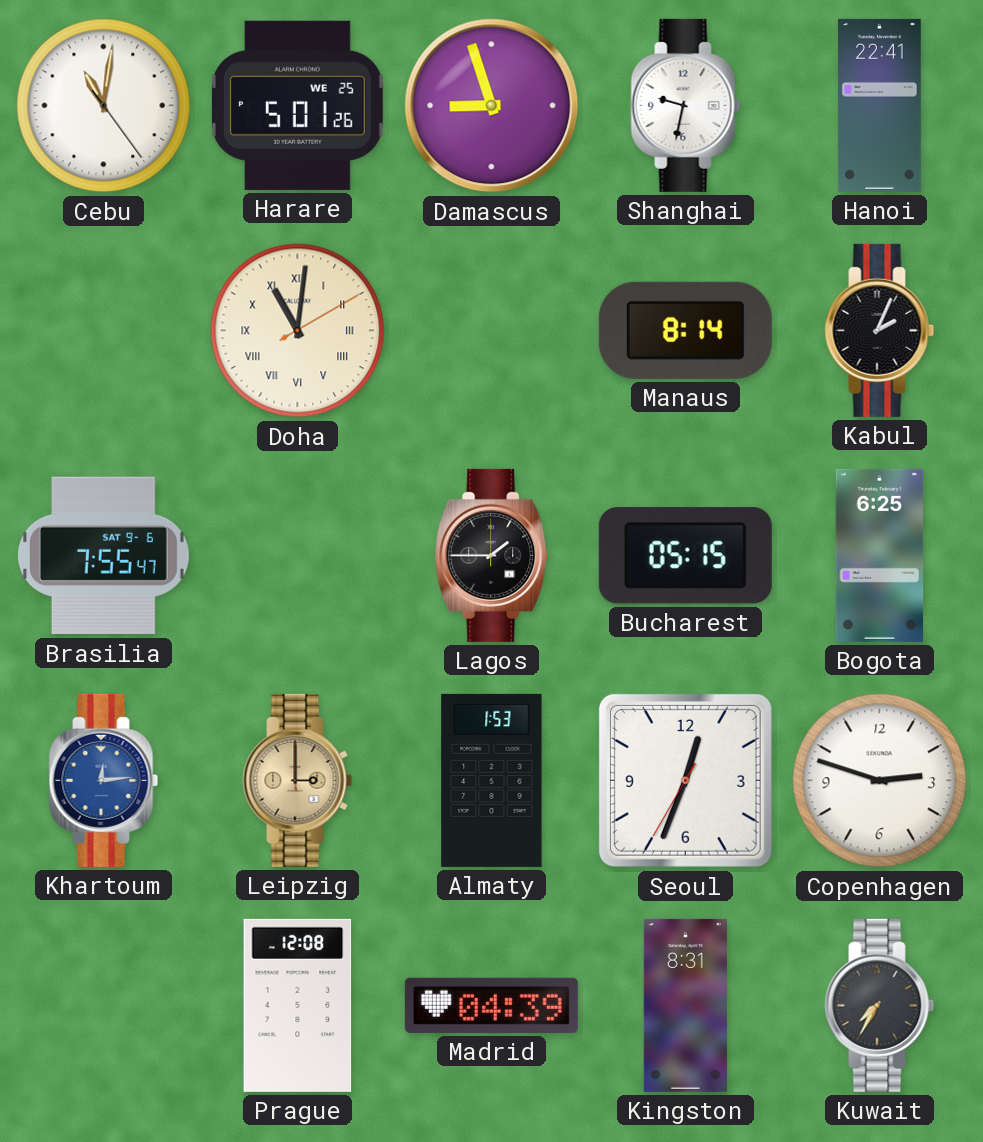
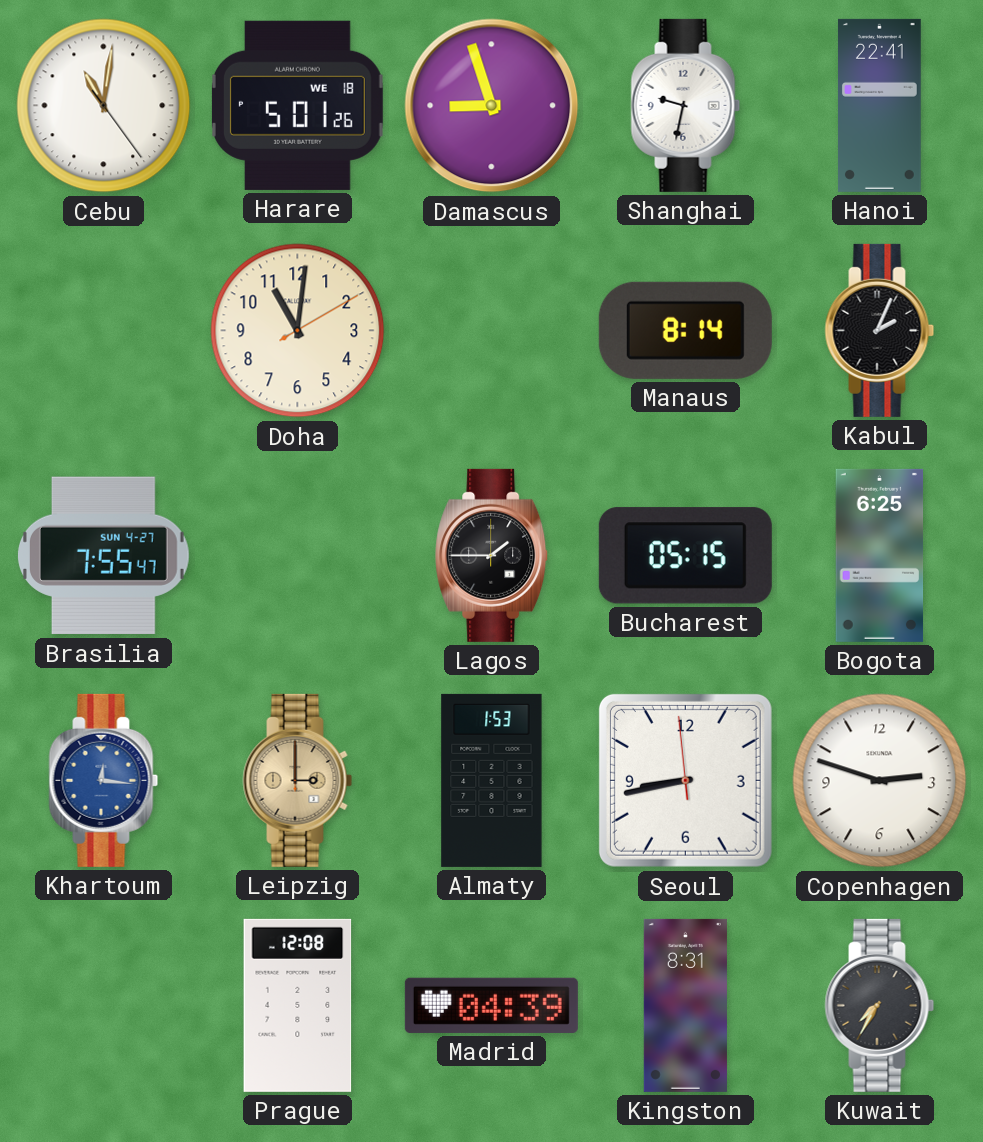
Harare date: WE 25 -> WE 18
Doha numerals: Roman -> Arabic
Brasilia date: SAT 9-6 -> SUN 4-27
Khartoum: 12:14 -> 12:16
Seoul: 12:33 -> 8:42
